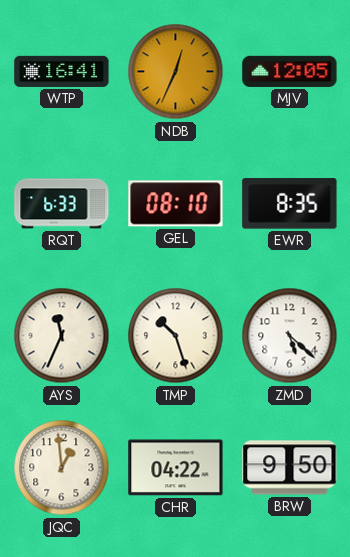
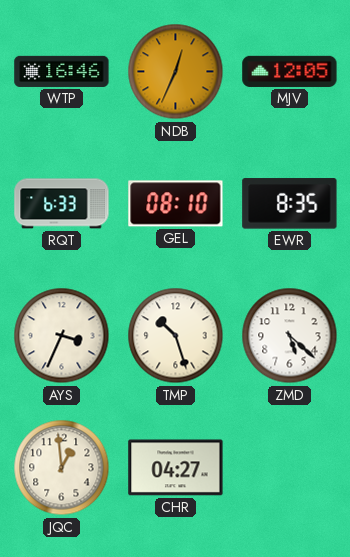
WTP: 16:41 -> 16:46
AYS: 11:34 -> 3:34
CHR: 04:22 -> 04:27
BRW: 9:50 -> none
